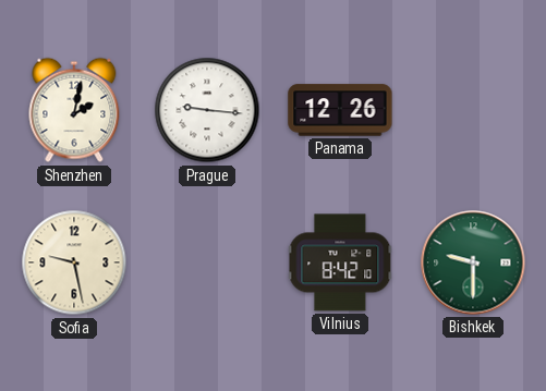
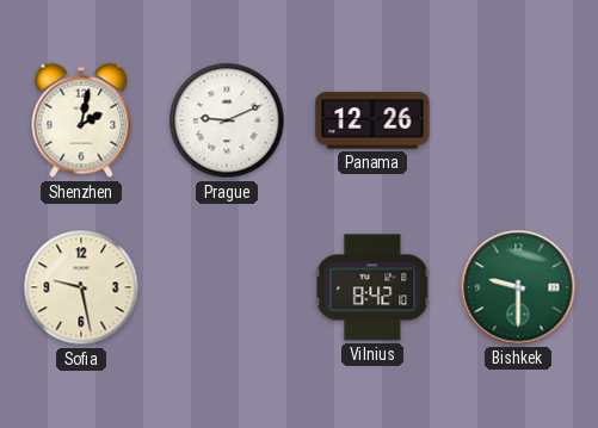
Prague: 9:16 -> 9:11
